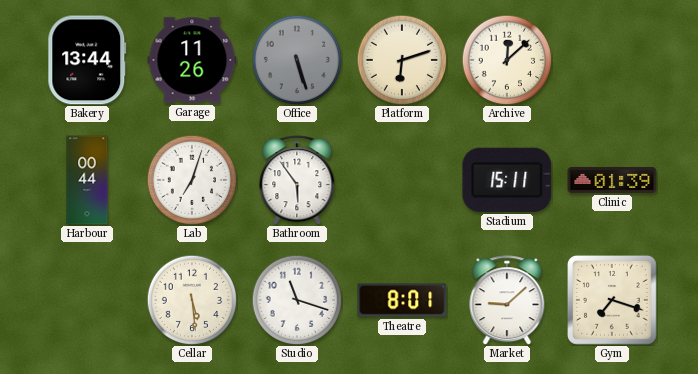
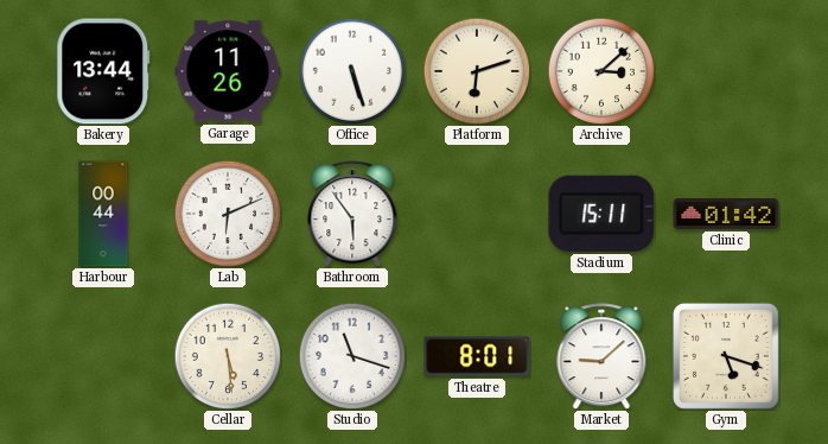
Office dial: grey -> white
Archive: 12:08 -> 3:08
Lab: 7:03 -> 6:11
Clinic: 01:39 -> 01:42
Gym: 7:18 -> 5:18
